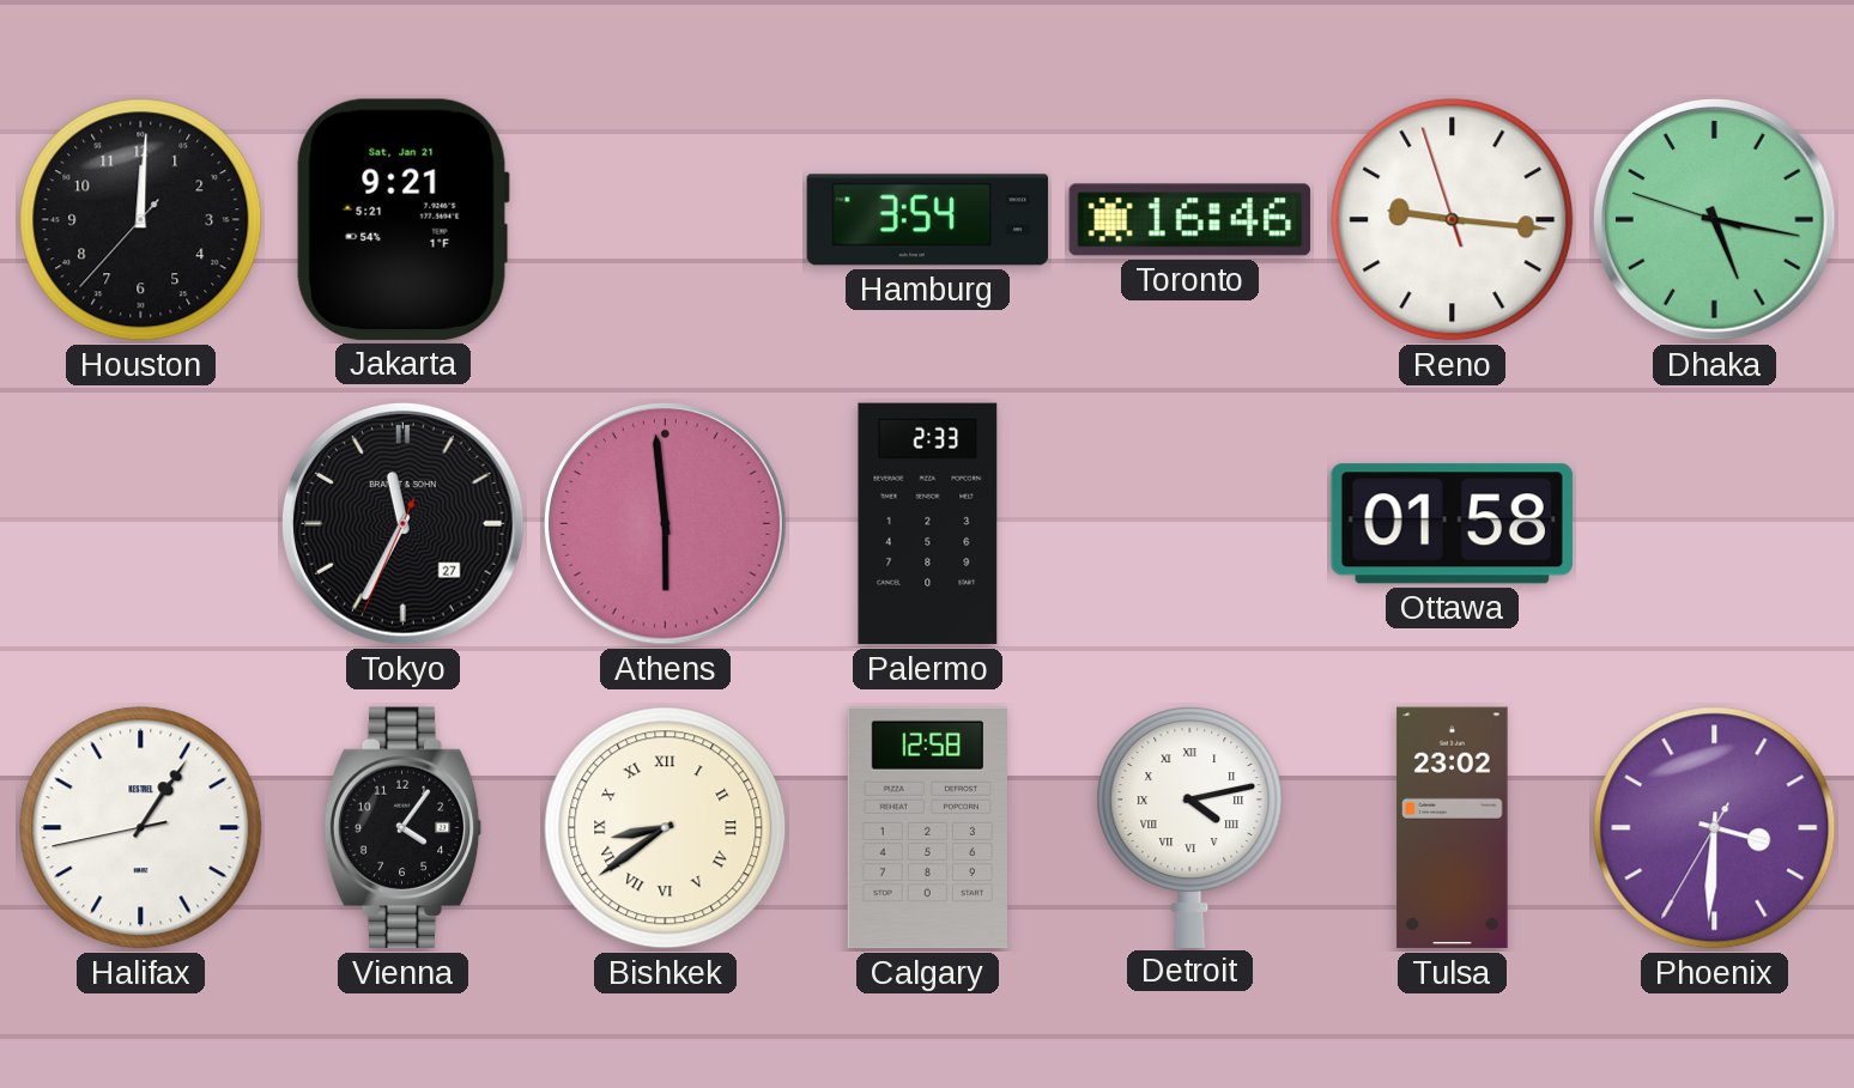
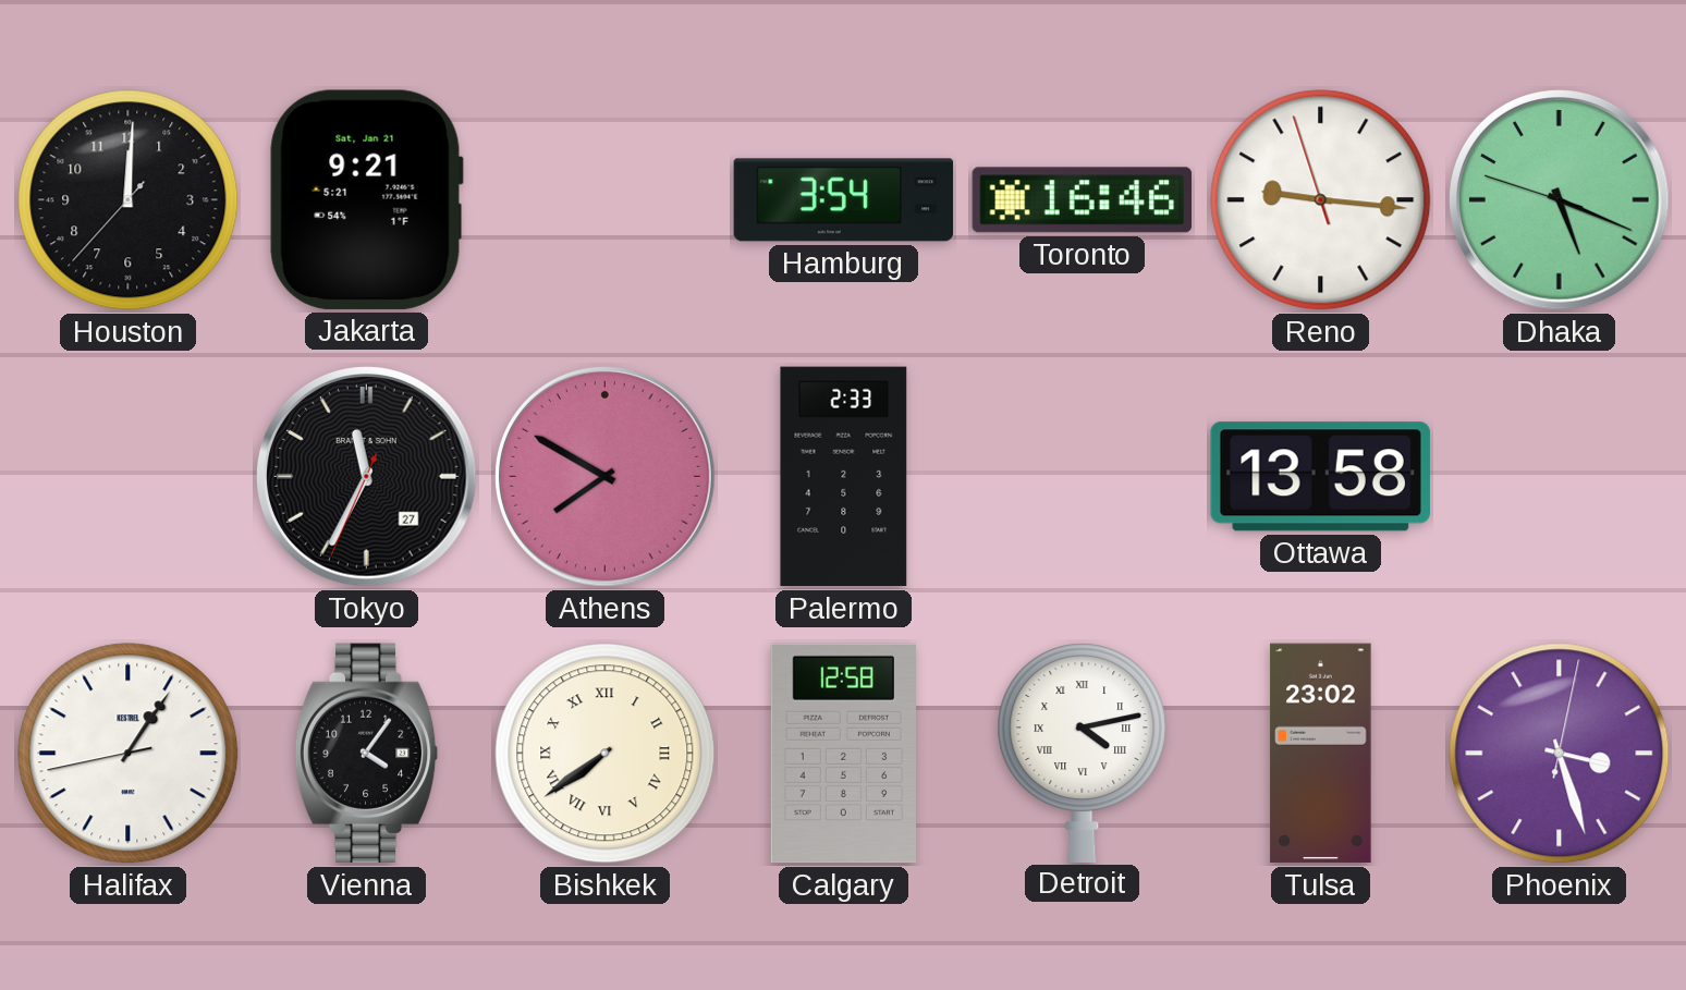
Dhaka: 5:16 -> 5:18
Athens: 5:59 -> 7:50
Ottawa: 01:58 -> 13:58
Bishkek: 8:39 -> 7:39
Phoenix: 3:30 -> 3:27
